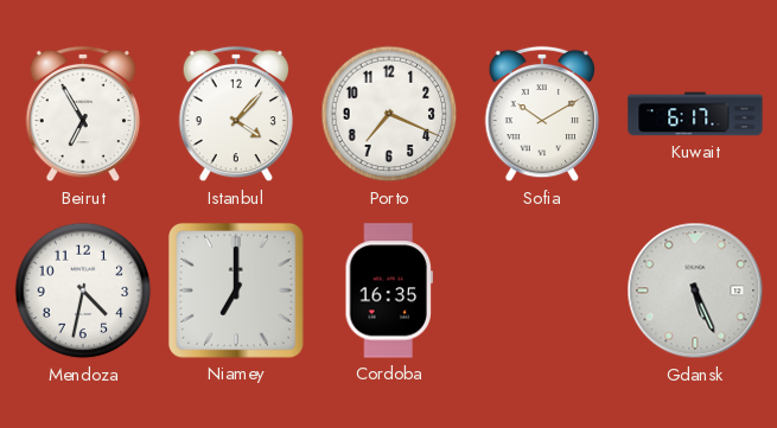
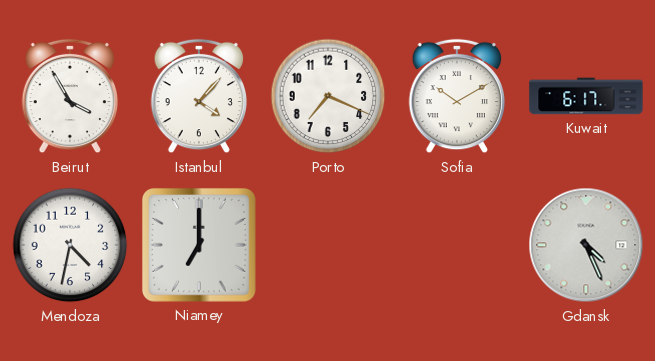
Beirut: 6:55 -> 3:55
Cordoba: 16:35 -> none
Gdansk: 5:26 -> 4:26
